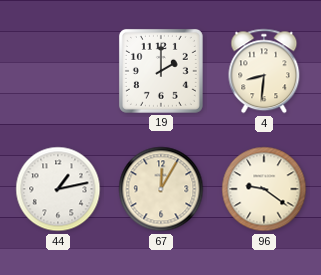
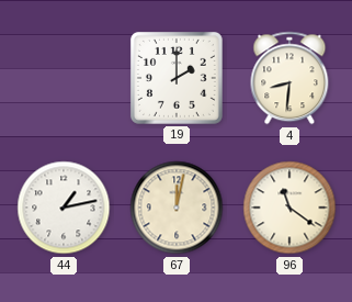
67: 12:05 -> 12:02
96: 9:21 -> 11:21
